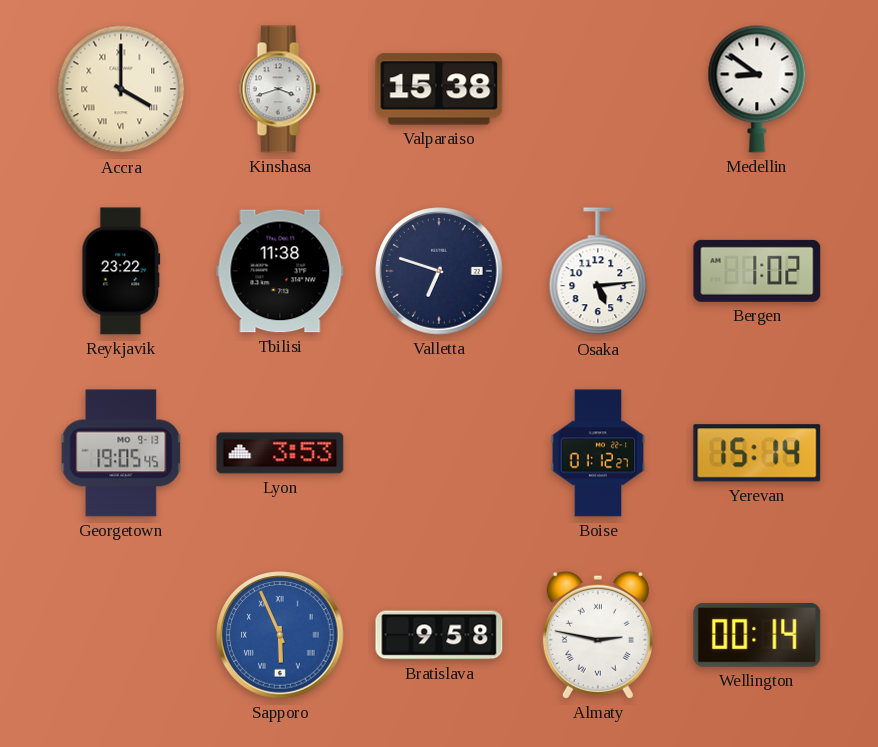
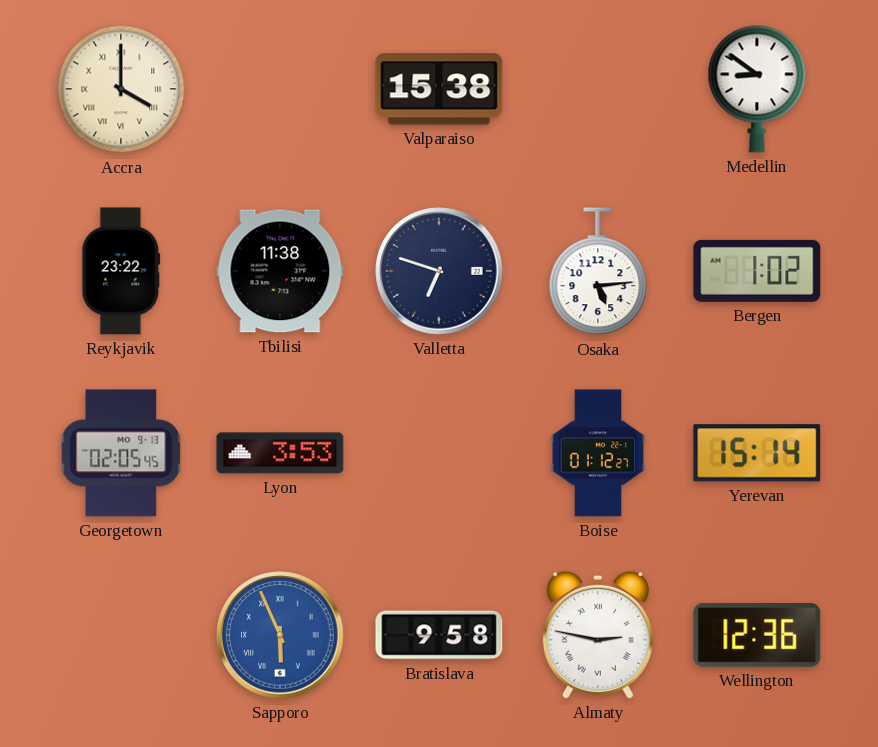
Kinshasa: 3:42 -> none
Georgetown: 19:05 -> 02:05
Wellington: 00:14 -> 12:36
